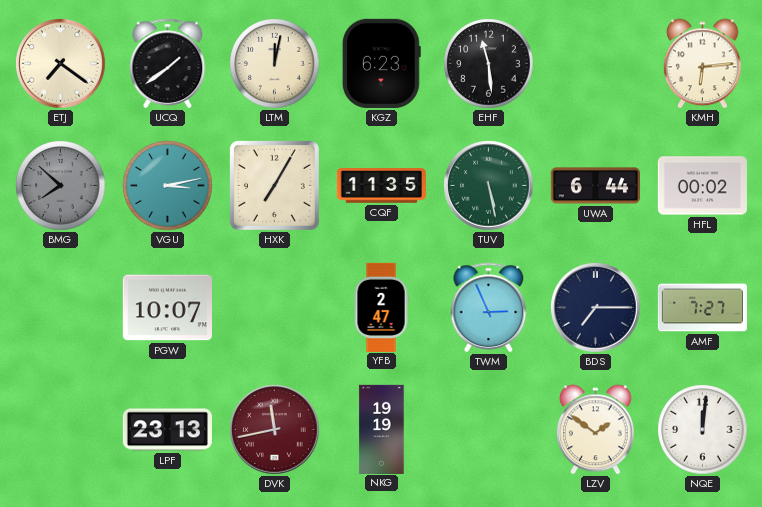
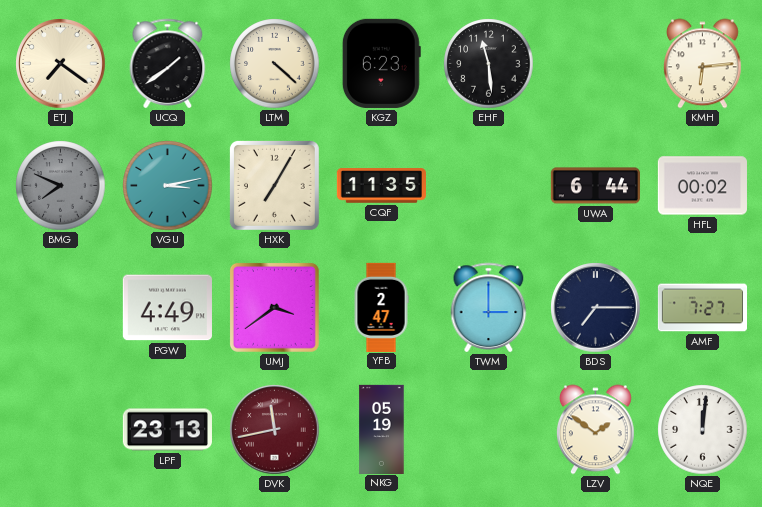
LTM: 12:02 -> 4:22
BMG: 7:52 -> 7:49
TUV: 5:28 -> none
PGW: 10:07 -> 4:49
UMJ: none -> 3:39
TWM: 2:56 -> 3:00
NKG: 19:19 -> 05:19
